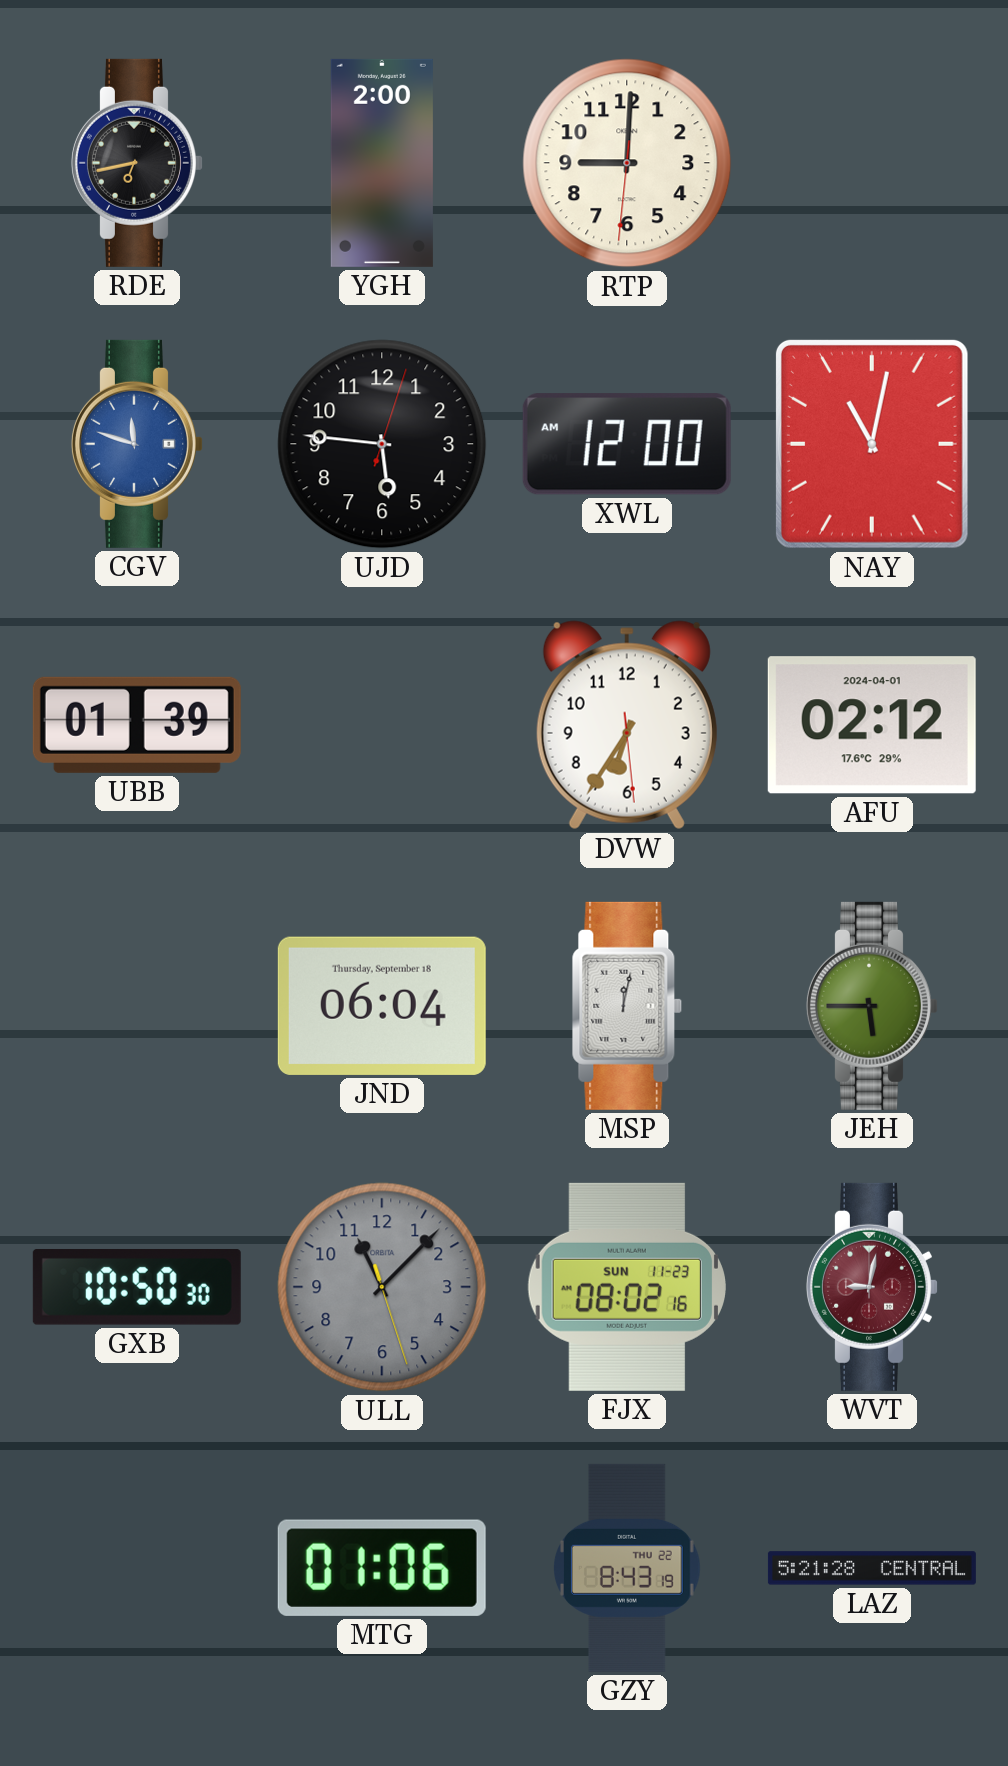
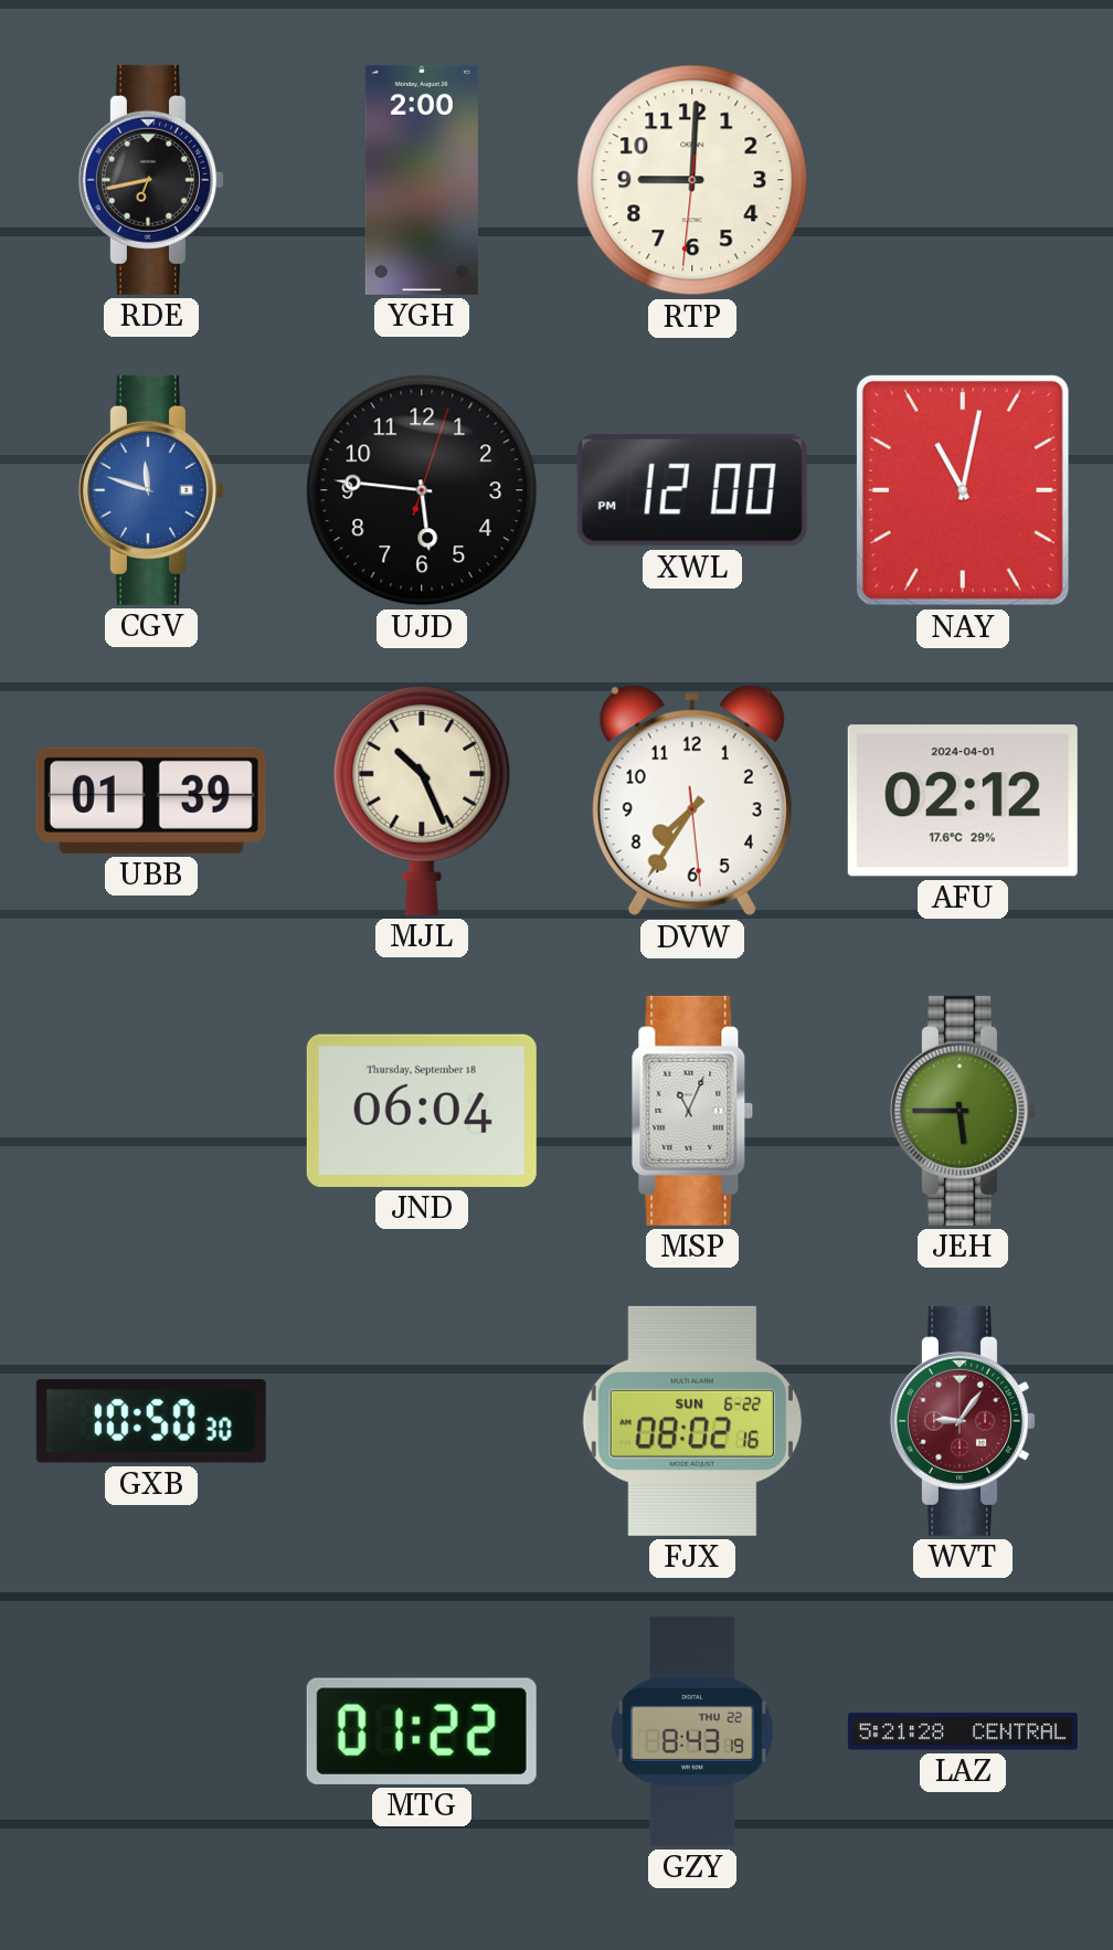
XWL: 12:00 AM -> 12:00 PM
MJL: none -> 10:26
DVW: 6:35 -> 7:35
MSP: 12:02 -> 11:04
ULL: 11:07 -> none
FJX date: SUN 11-23 -> SUN 6-22
WVT: 9:02 -> 9:06
MTG: 01:06 -> 01:22
